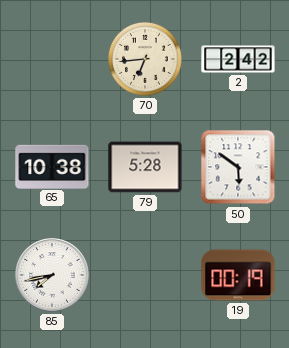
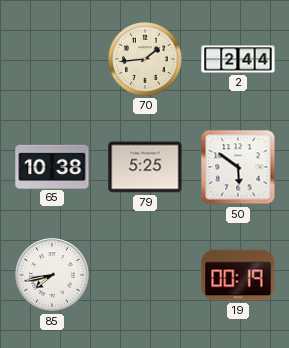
70: 6:44 -> 1:44
2: 2:42 -> 2:44
79: 5:28 -> 5:25
